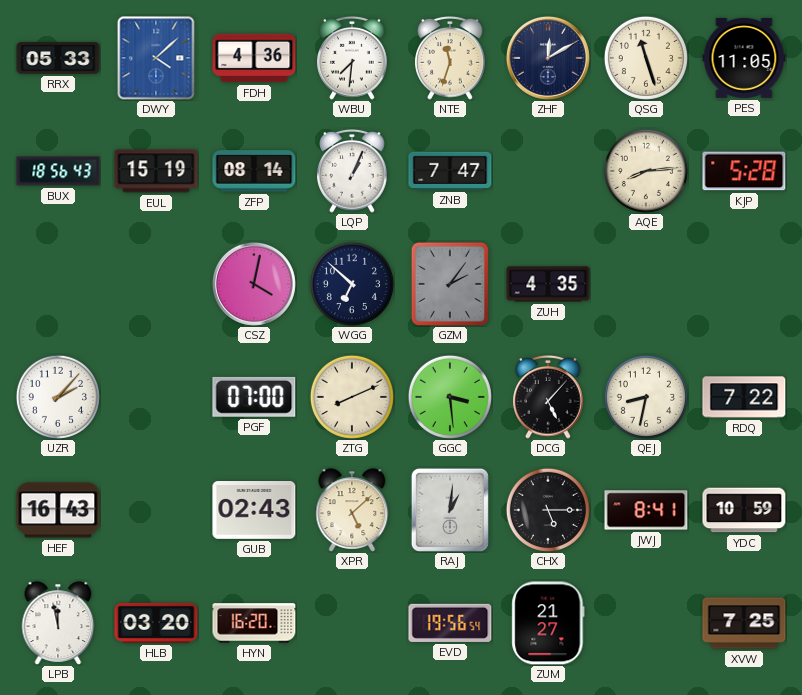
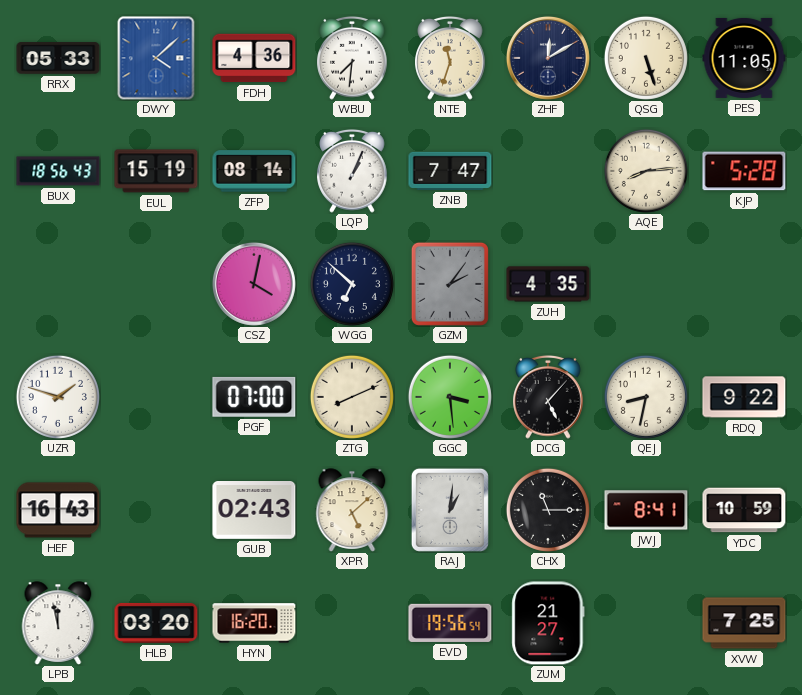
QSG: 11:27 -> 5:27
UZR: 2:07 -> 1:48
RDQ: 7:22 -> 9:22
CHX: 5:15 -> 11:15
